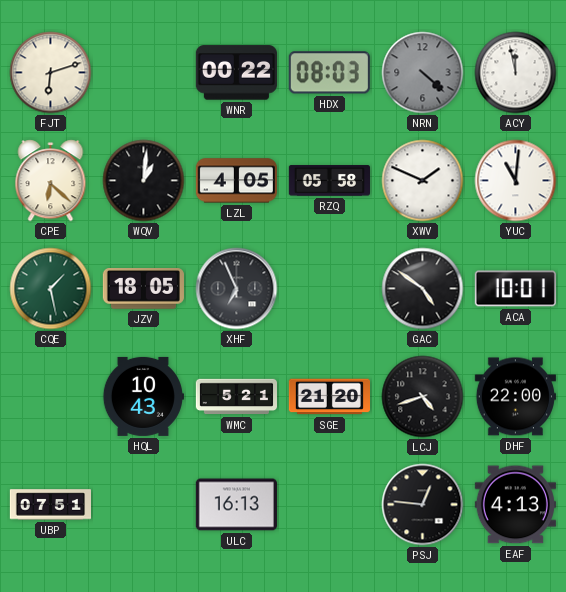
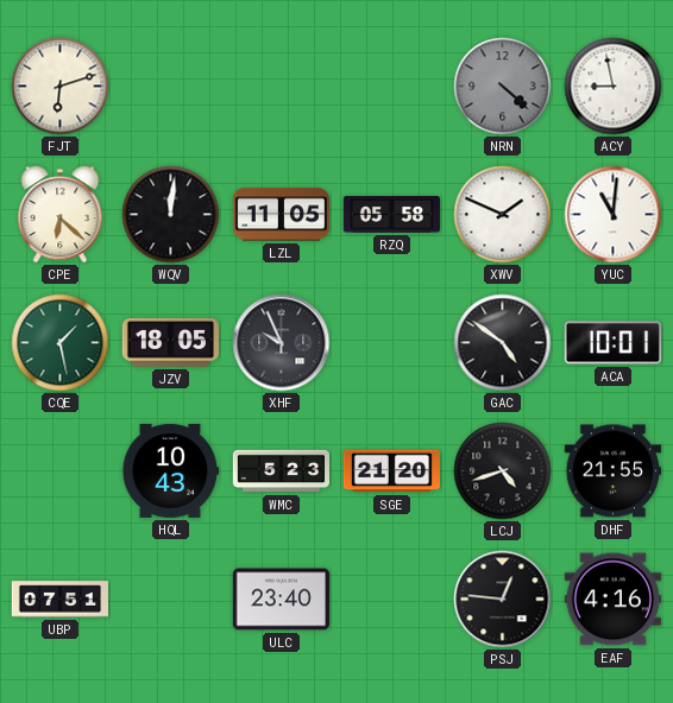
WNR: 00:22 -> none
HDX: 08:03 -> none
ACY: 11:58 -> 8:58
WQV: 1:01 -> 12:01
LZL: 4:05 -> 11:05
XHF: 6:56 -> 9:56
WMC: 5:21 -> 5:23
DHF: 22:00 -> 21:55
ULC: 16:13 -> 23:40
EAF: 4:13 -> 4:16
